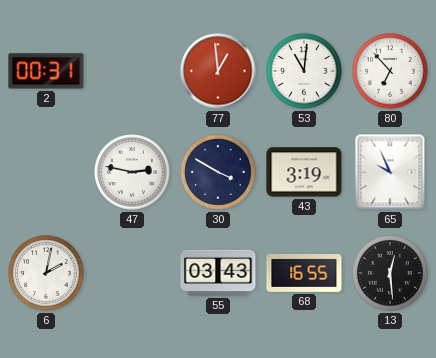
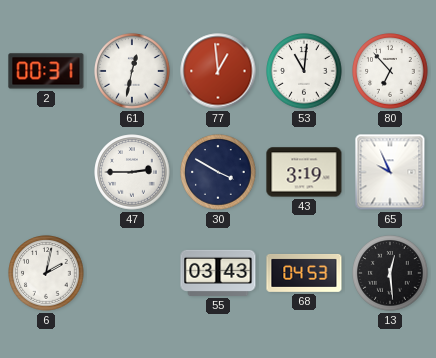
61: none -> 12:32
47: 2:47 -> 2:45
68: 16:55 -> 04:53
